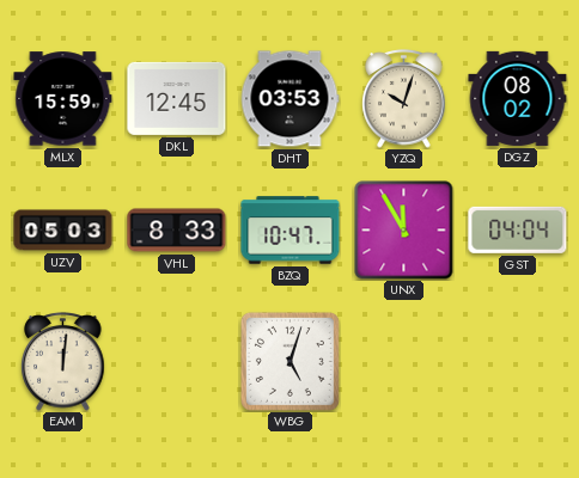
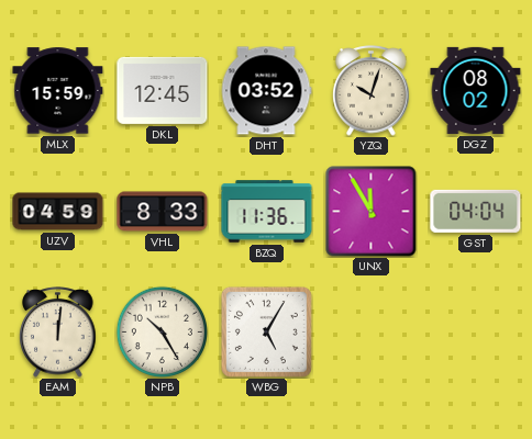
DHT: 03:53 -> 03:52
UZV: 05:03 -> 04:59
BZQ: 10:47 -> 11:36
NPB: none -> 10:25
WBG: 5:03 -> 5:05
